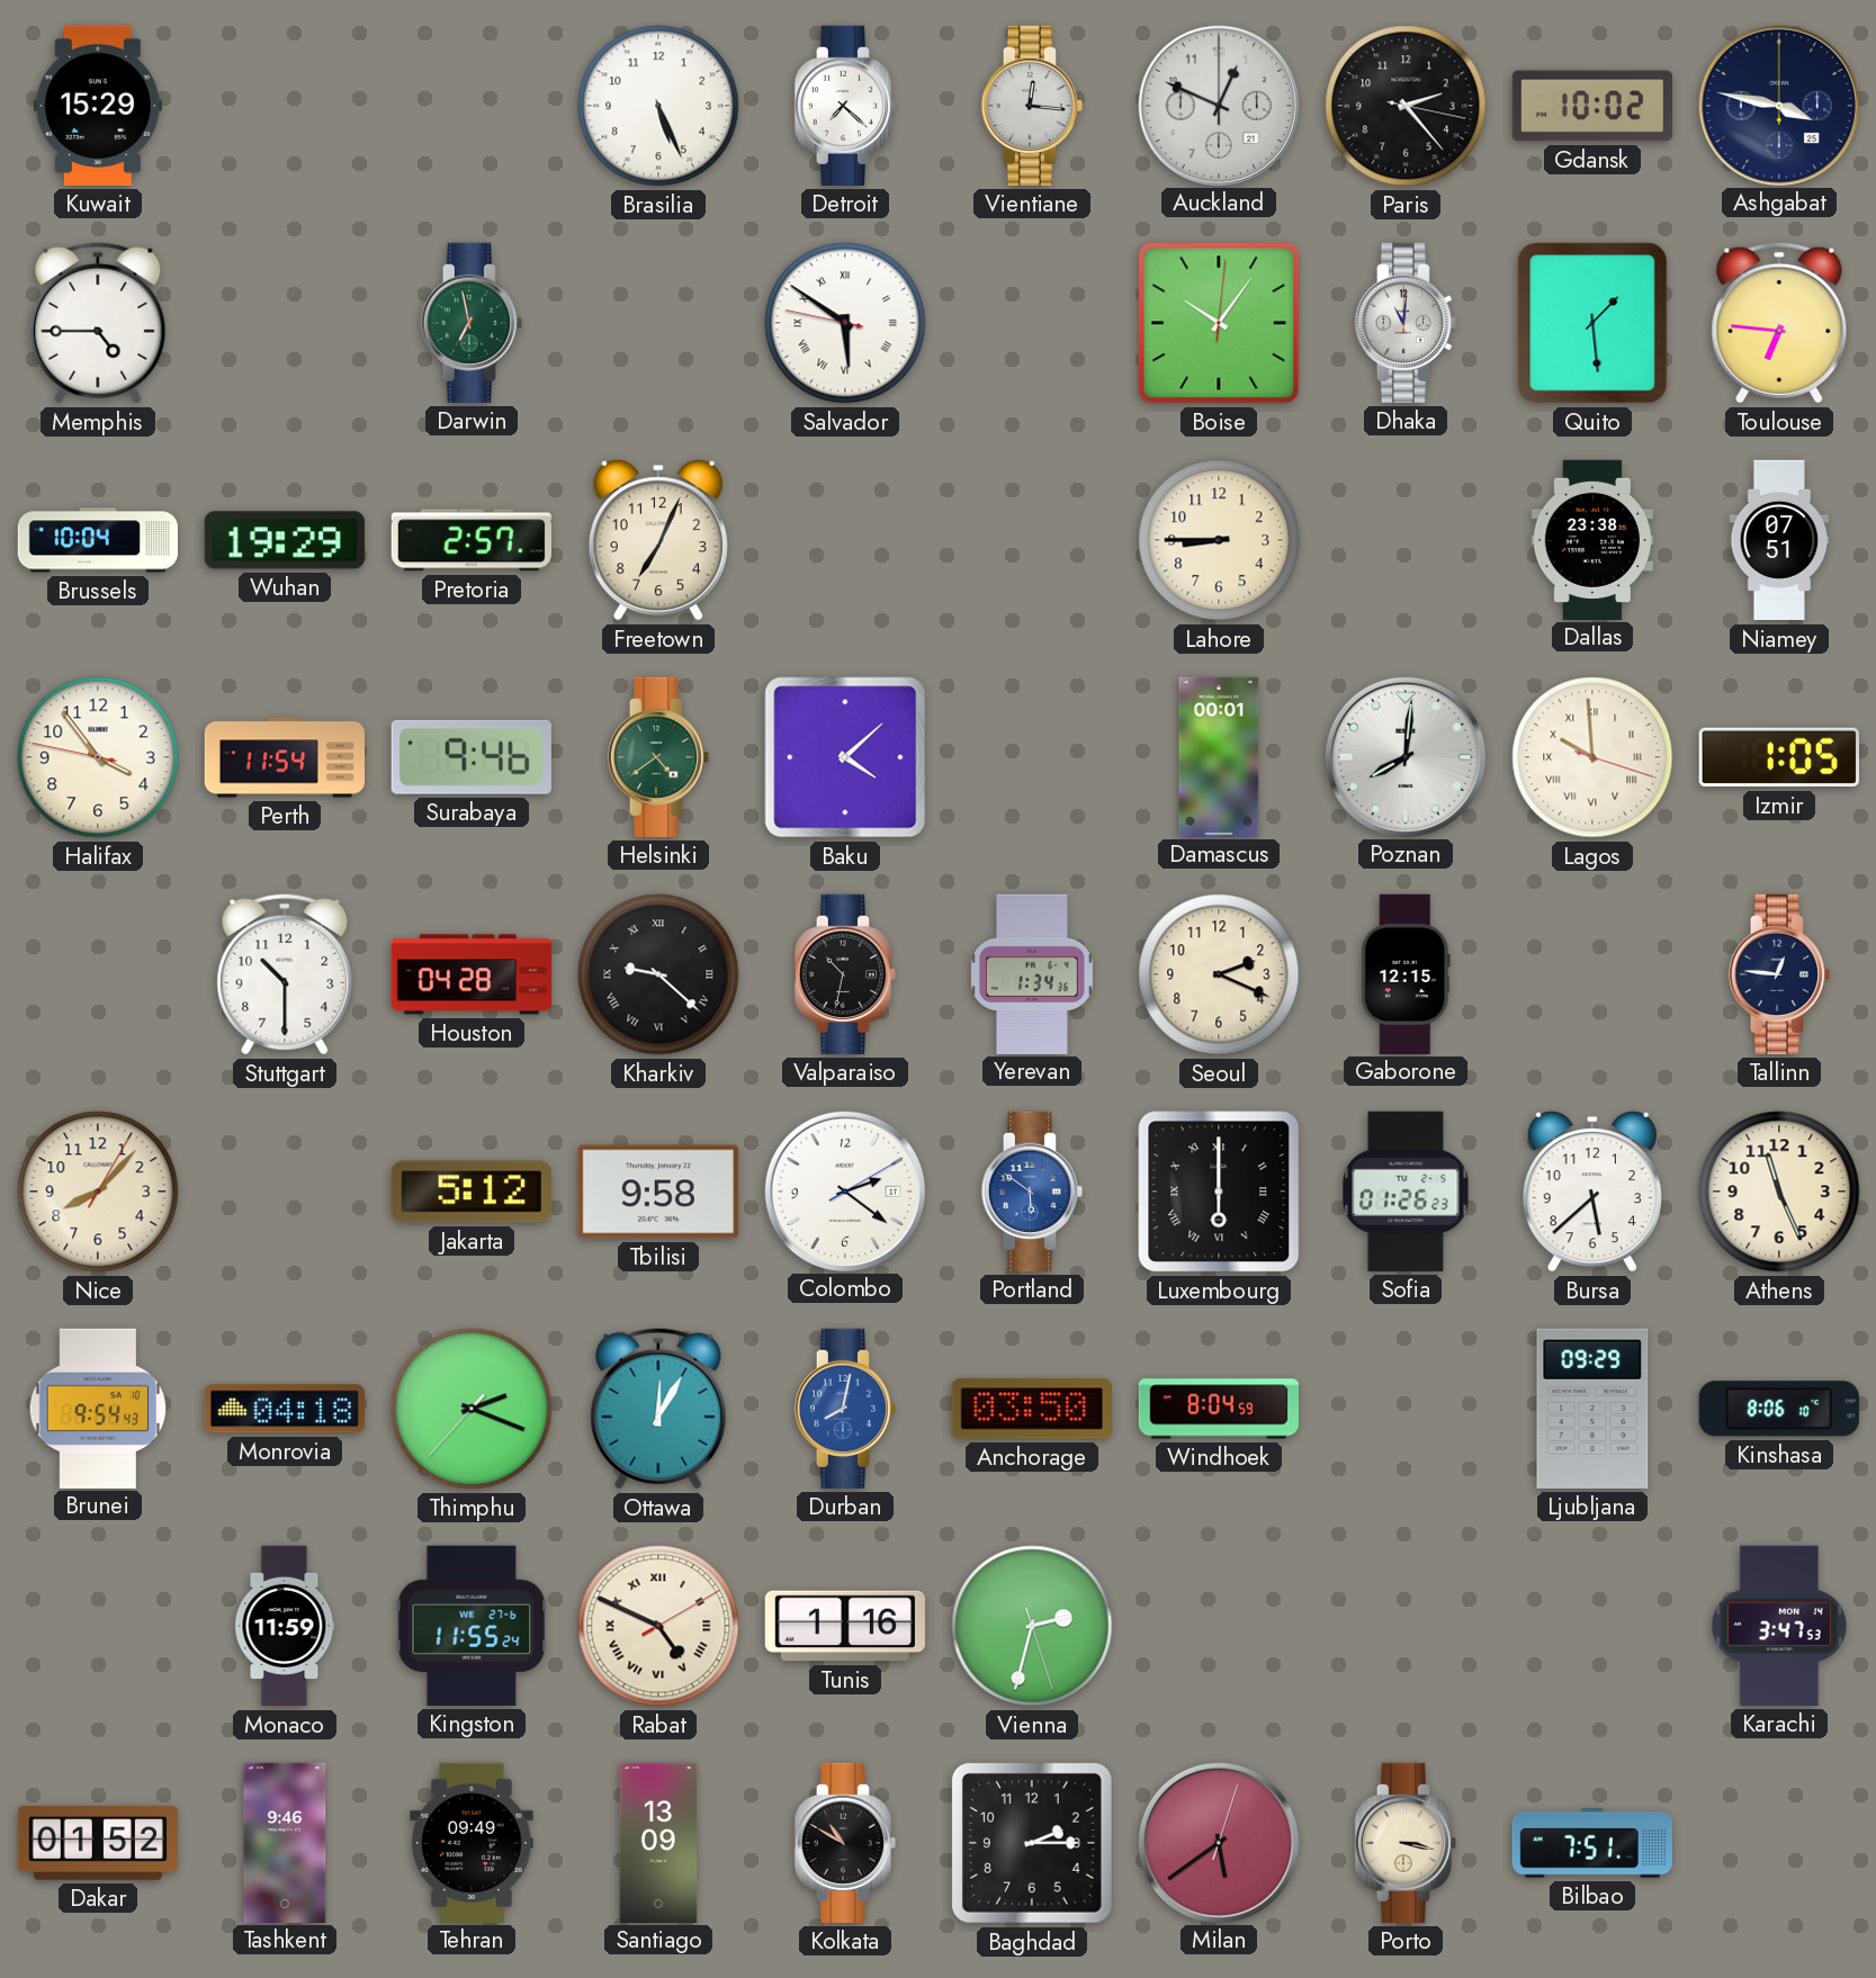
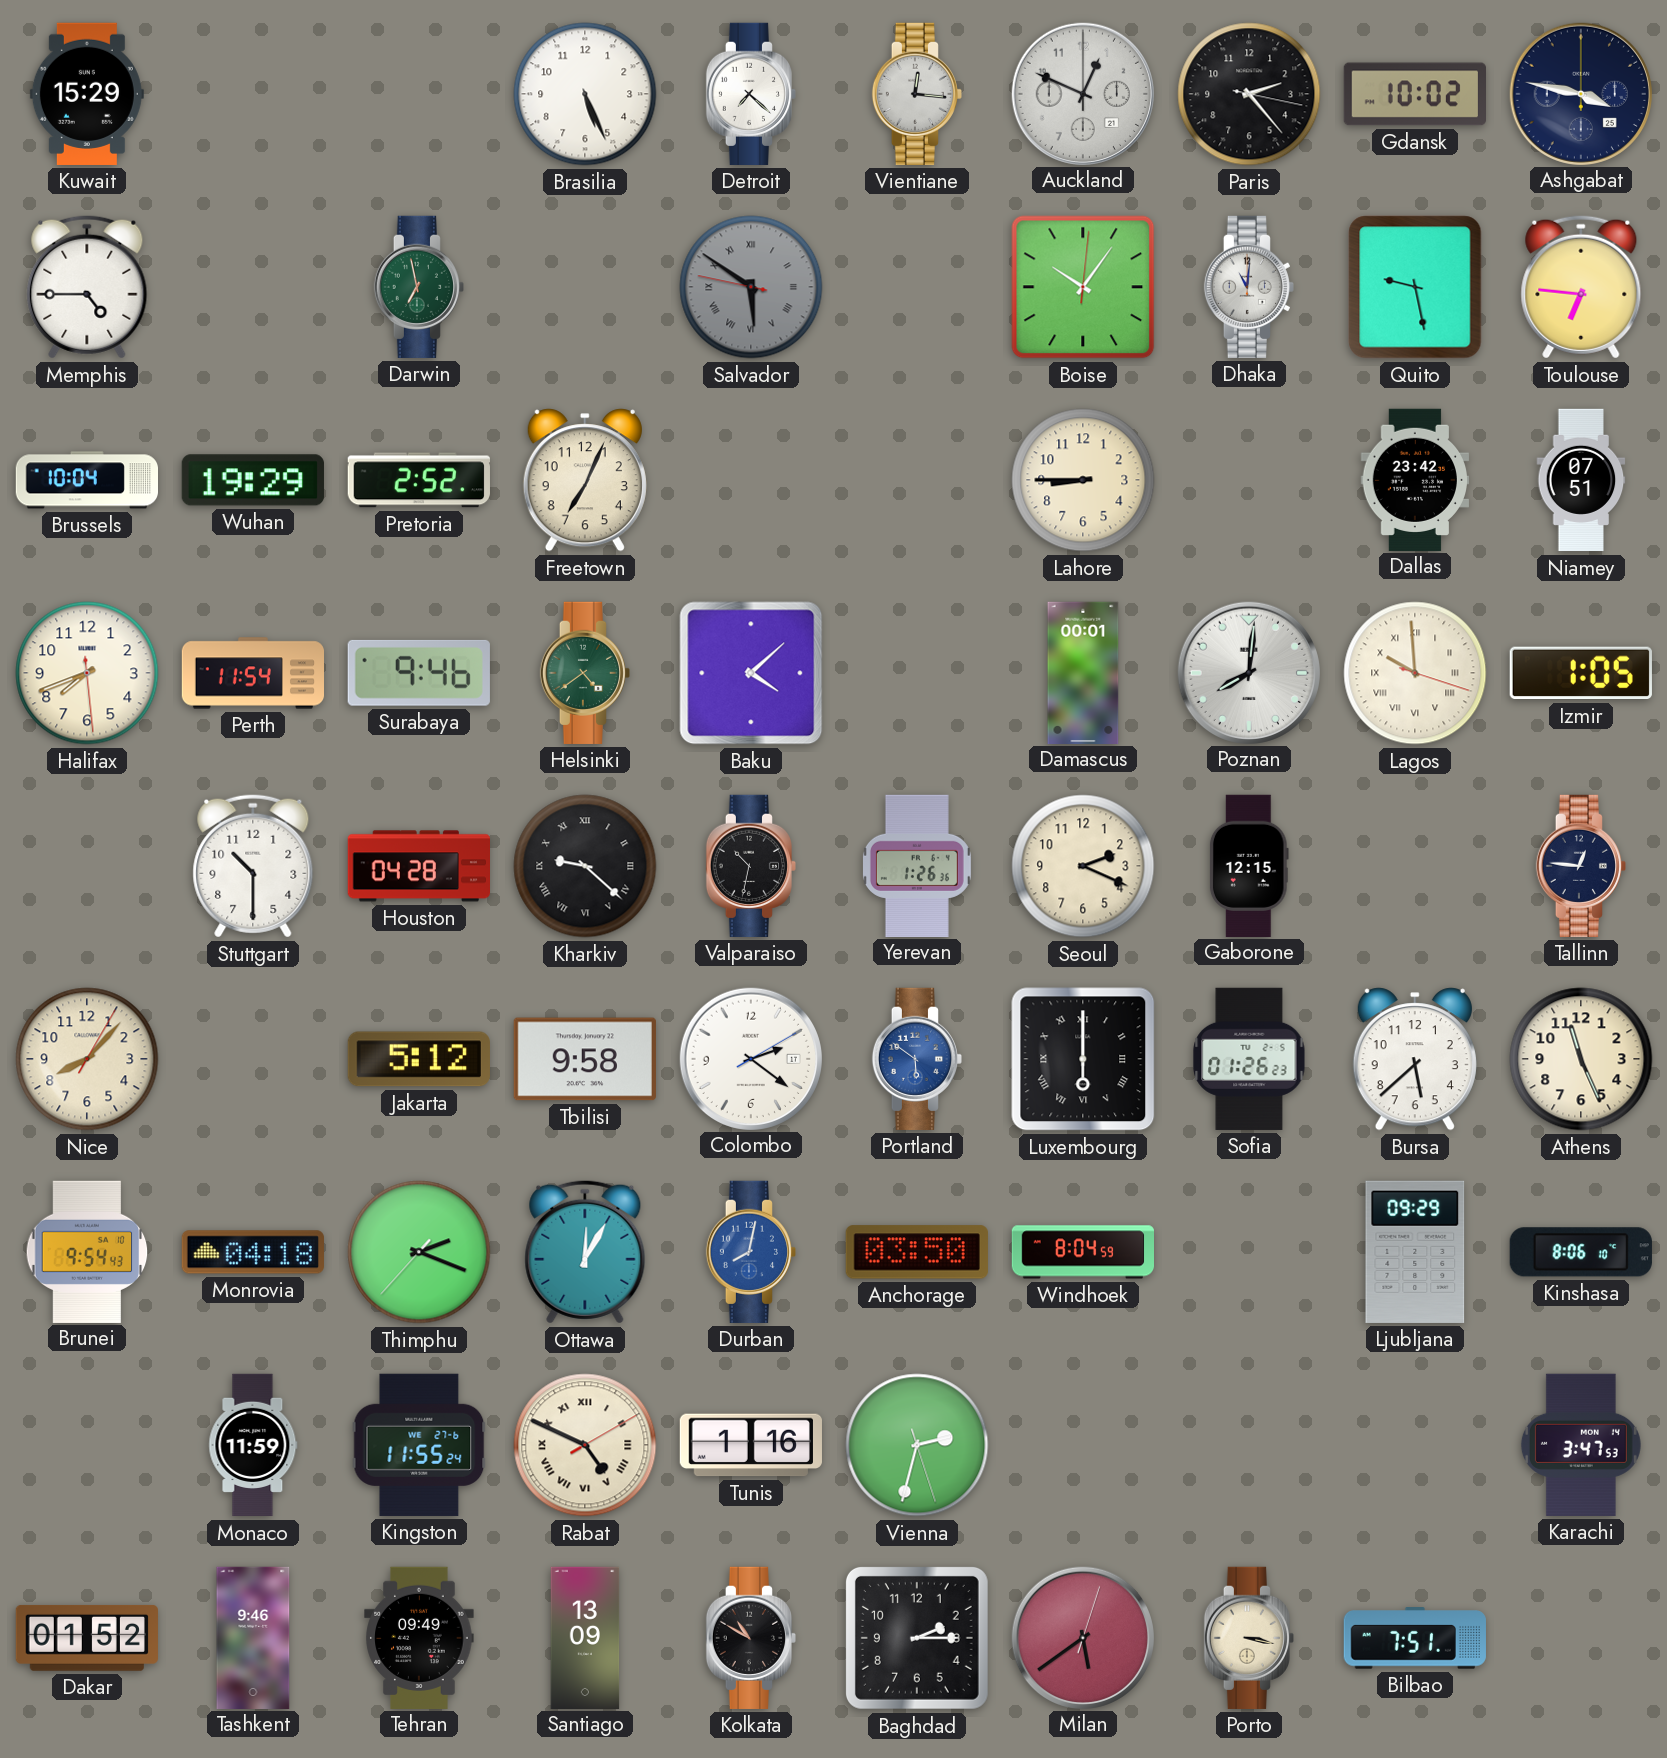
Salvador dial: white -> grey
Quito: 1:29 -> 9:28
Pretoria: 2:57 -> 2:52
Dallas: 23:38 -> 23:42
Halifax: 3:53 -> 7:41
Yerevan: 1:34 -> 1:26
